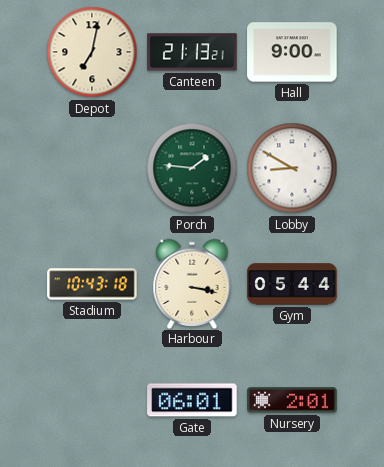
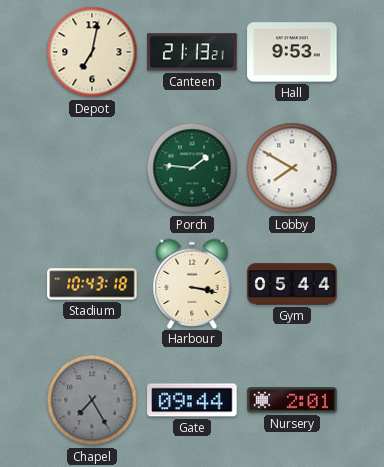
Hall: 9:00 -> 9:53
Lobby: 8:50 -> 7:50
Chapel: none -> 7:25
Gate: 06:01 -> 09:44
